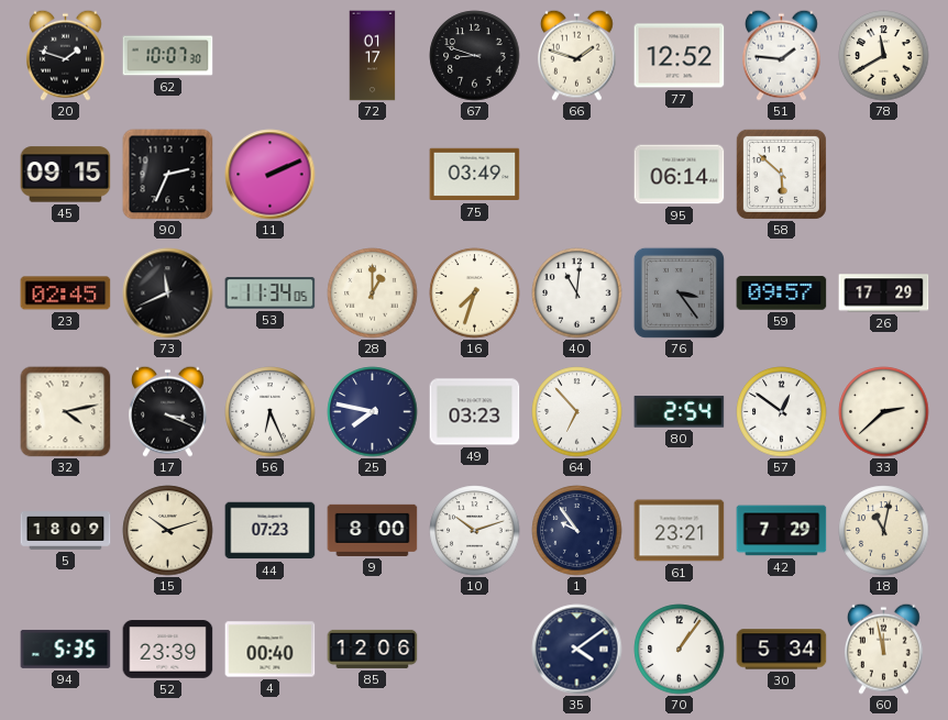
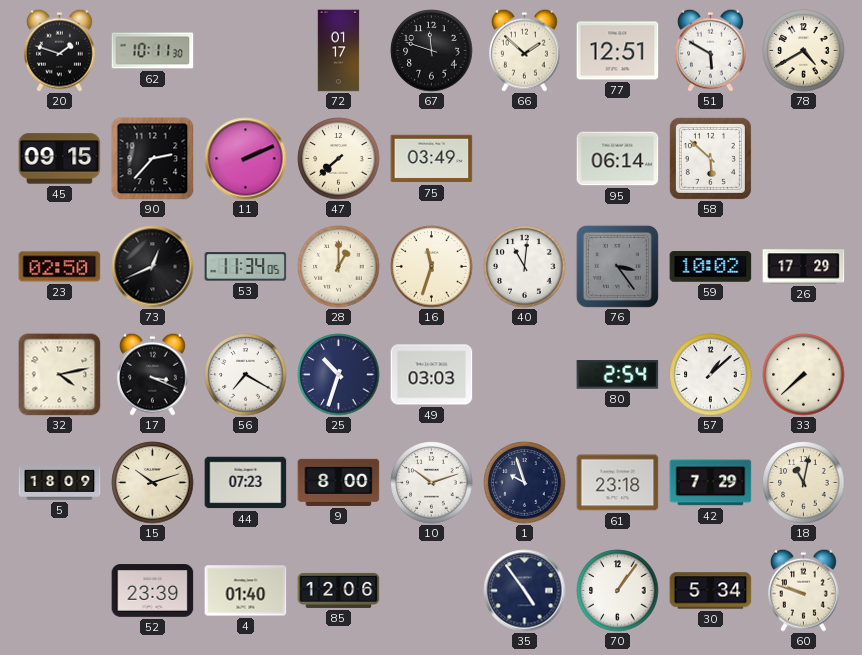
62: 10:07 -> 10:11
67: 8:48 -> 11:48
66: 1:48 -> 1:52
77: 12:52 -> 12:51
51: 1:46 -> 5:50
78: 11:40 -> 4:40
90: 2:34 -> 2:37
47: none -> 7:38
23: 02:45 -> 02:50
73: 11:41 -> 12:41
16: 7:33 -> 11:33
59: 09:57 -> 10:02
56: 6:26 -> 7:20
25: 7:47 -> 10:33
49: 03:23 -> 03:03
64: 6:53 -> none
57: 12:51 -> 1:08
33: 2:38 -> 7:38
1: 9:54 -> 9:57
61: 23:21 -> 23:18
94: 5:35 -> none
4: 00:40 -> 01:40
35: 4:09 -> 4:54
60: 11:58 -> 9:48
